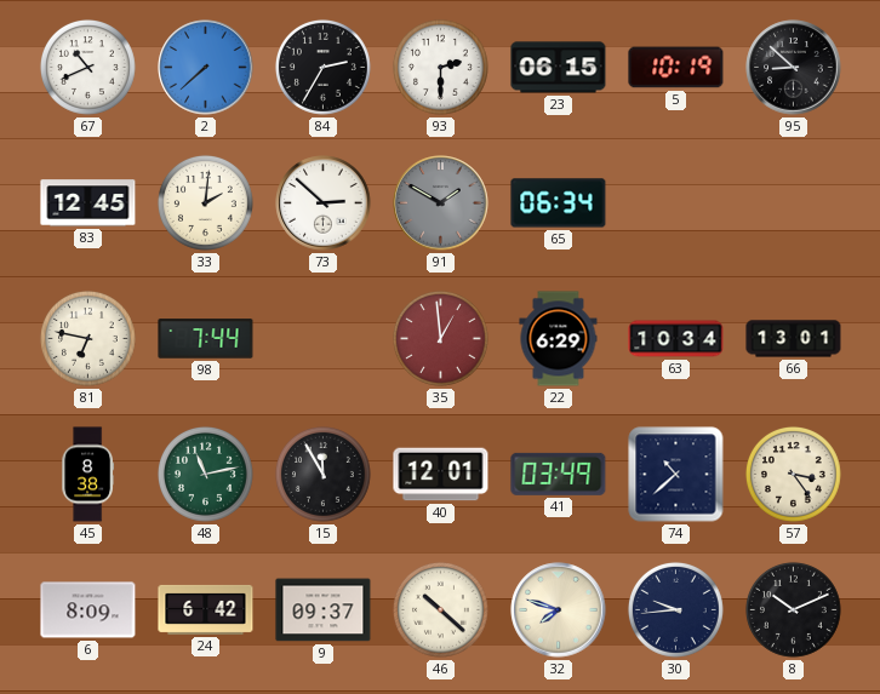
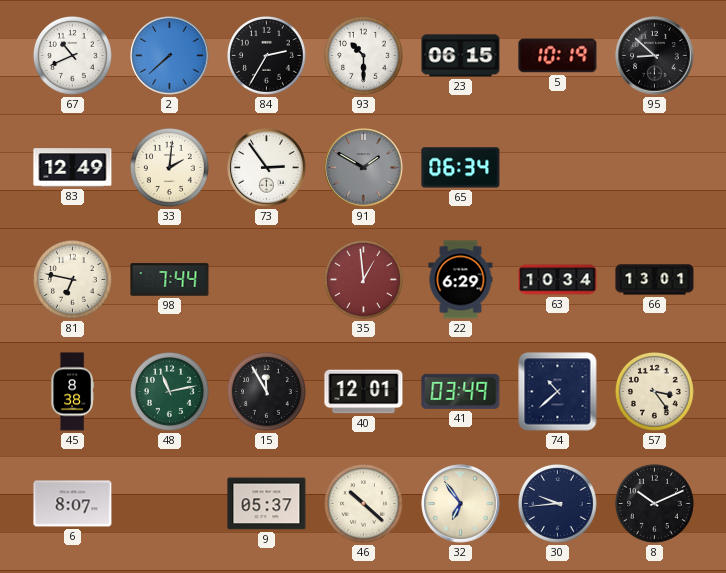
93: 2:30 -> 10:30
83: 12:45 -> 12:49
73: 2:52 -> 2:54
6: 8:09 -> 8:07
24: 6:42 -> none
9: 09:37 -> 05:37
32: 7:48 -> 6:54
